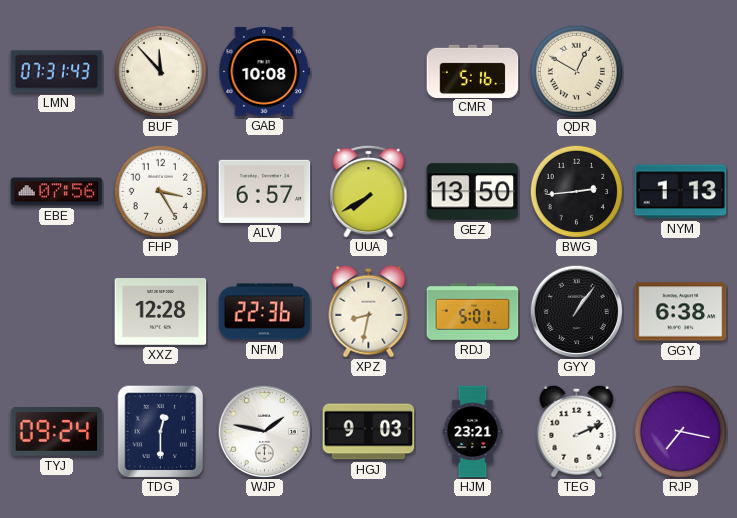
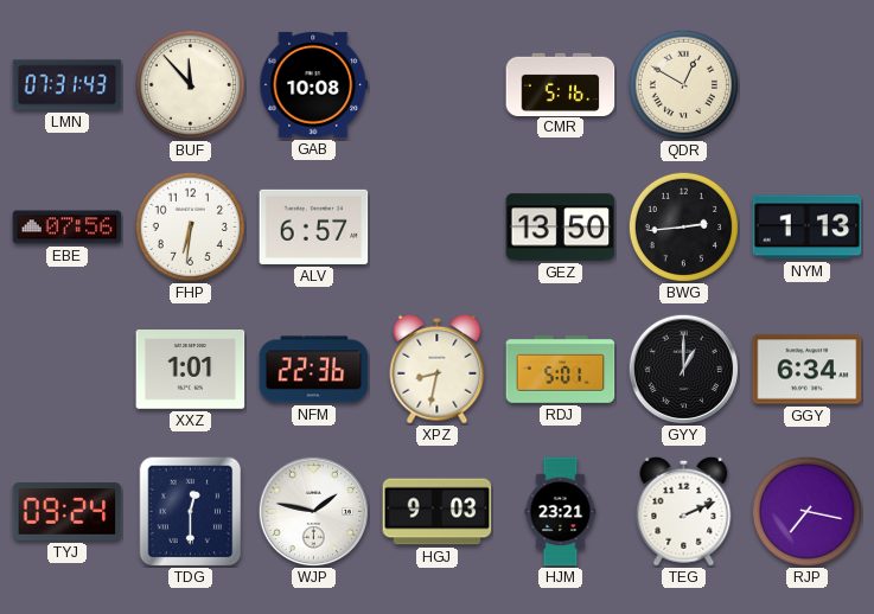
FHP: 3:25 -> 6:31
UUA: 7:40 -> none
XXZ: 12:28 -> 1:01
GYY: 1:06 -> 1:00
GGY: 6:38 -> 6:34
